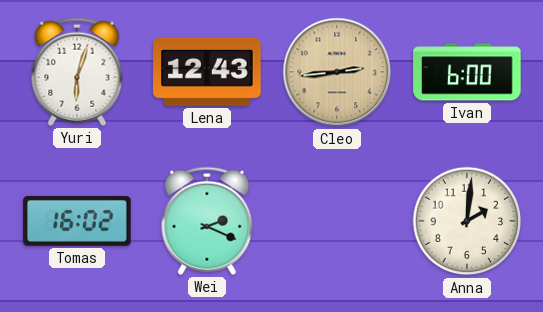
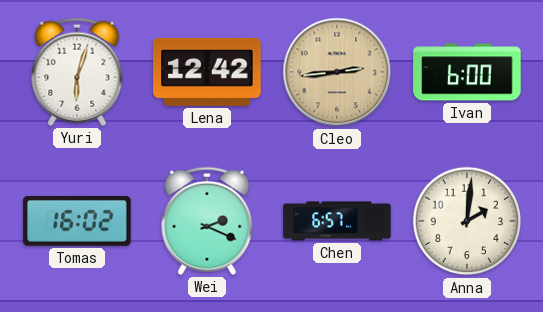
Lena: 12:43 -> 12:42
Chen: none -> 6:57
